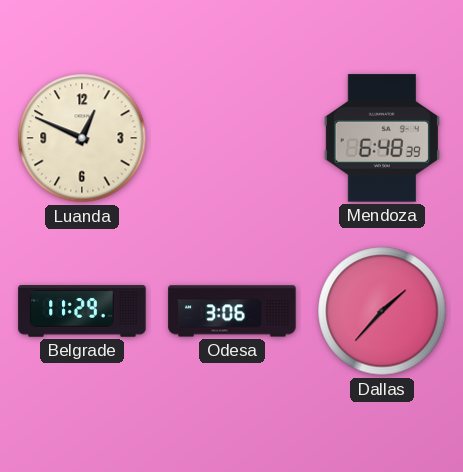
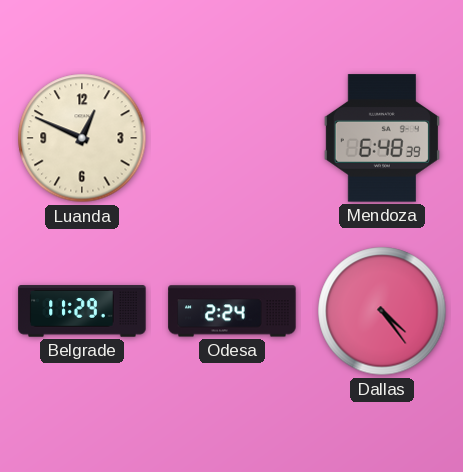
Odesa: 3:06 -> 2:24
Dallas: 1:37 -> 4:24
